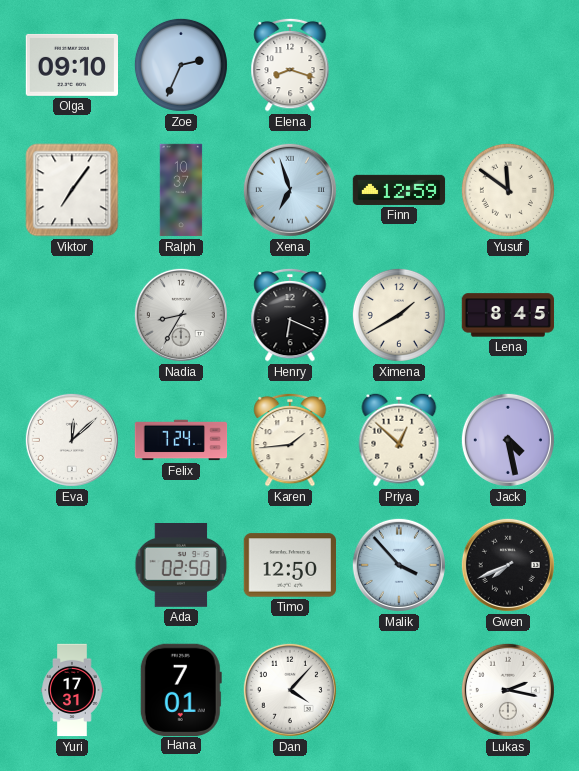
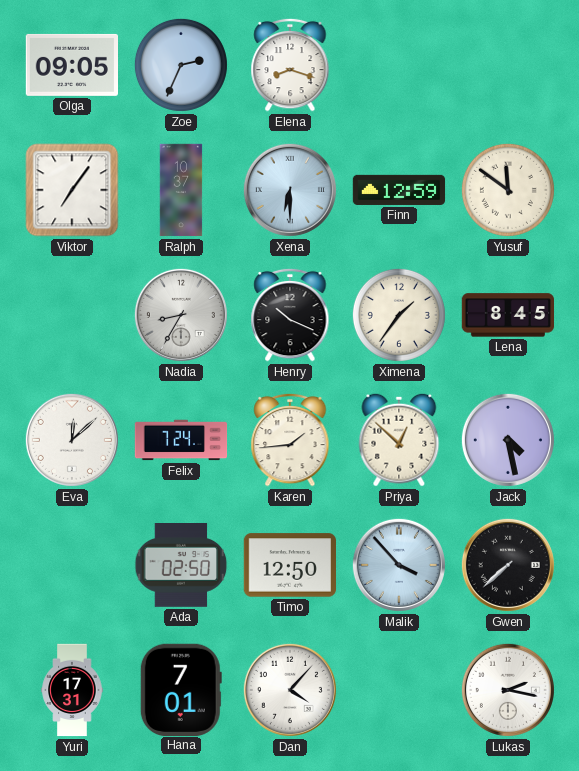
Olga: 09:10 -> 09:05
Xena: 6:57 -> 6:30
Henry: 6:19 -> 10:19
Ximena: 1:40 -> 1:36
Gwen: 7:41 -> 7:38
